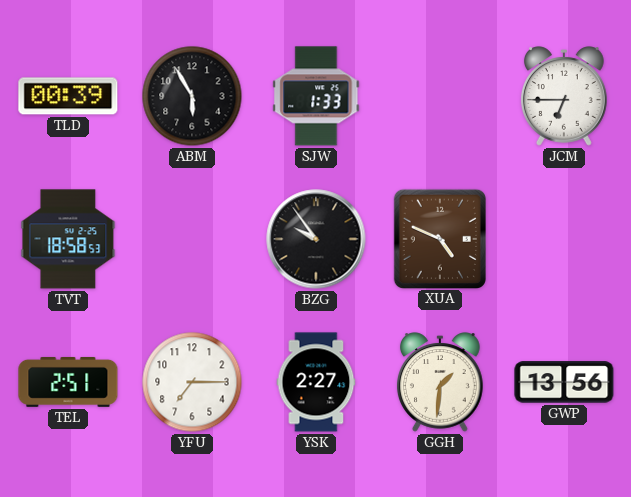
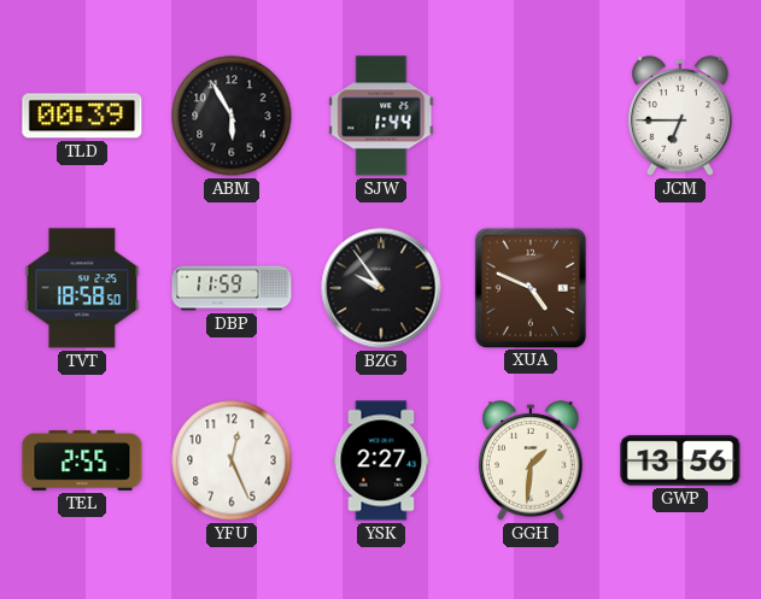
SJW: 1:33 -> 1:44
TVT: 18:58:53 -> 18:58:50
DBP: none -> 11:59
TEL: 2:51 -> 2:55
YFU: 7:15 -> 12:26
